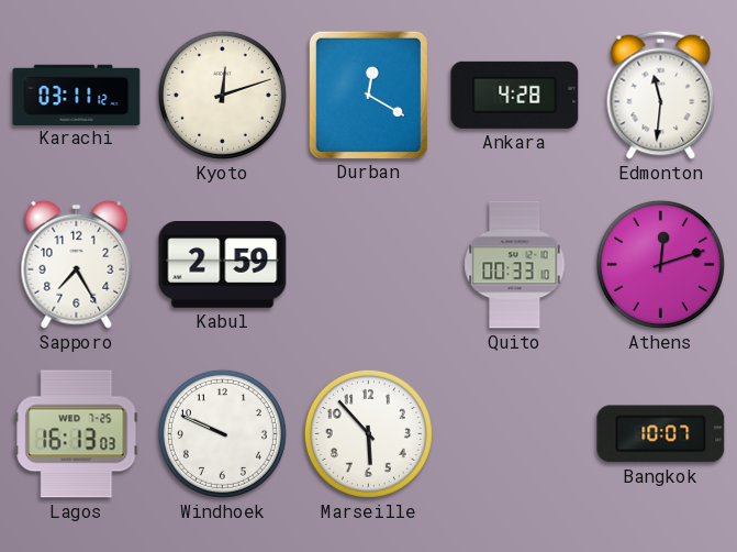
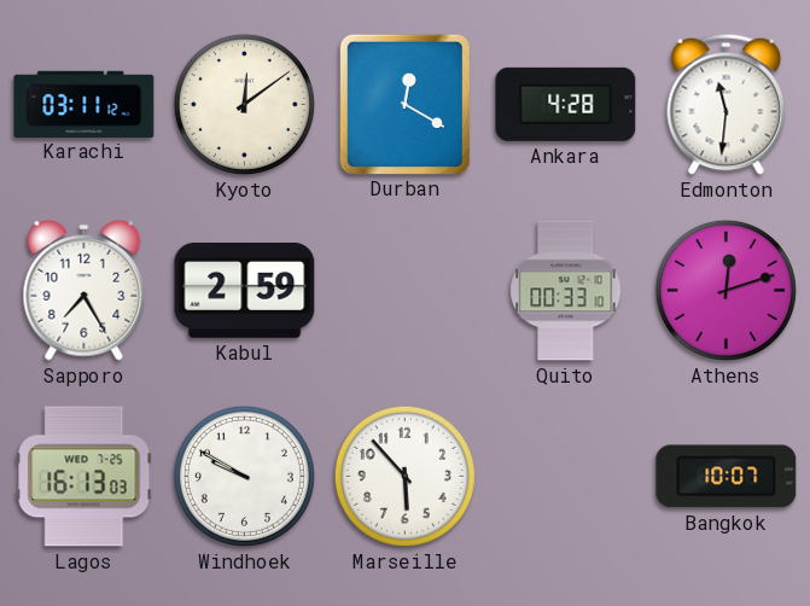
Kyoto: 12:12 -> 12:09
Windhoek: 9:49 -> 9:50
